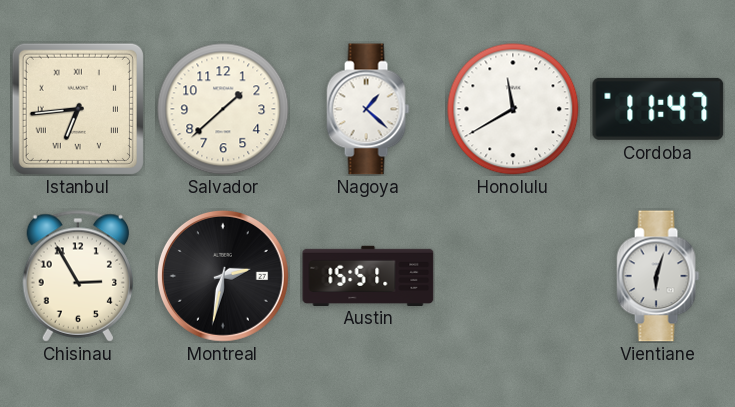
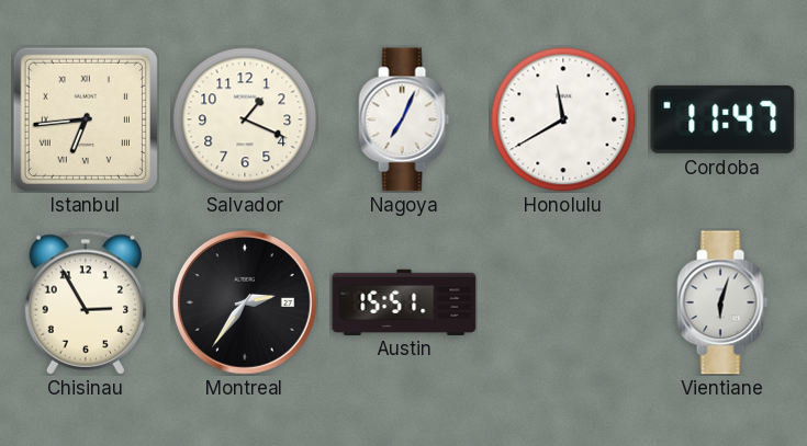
Salvador: 1:38 -> 1:19
Nagoya: 1:22 -> 7:04
Montreal: 2:32 -> 2:36
